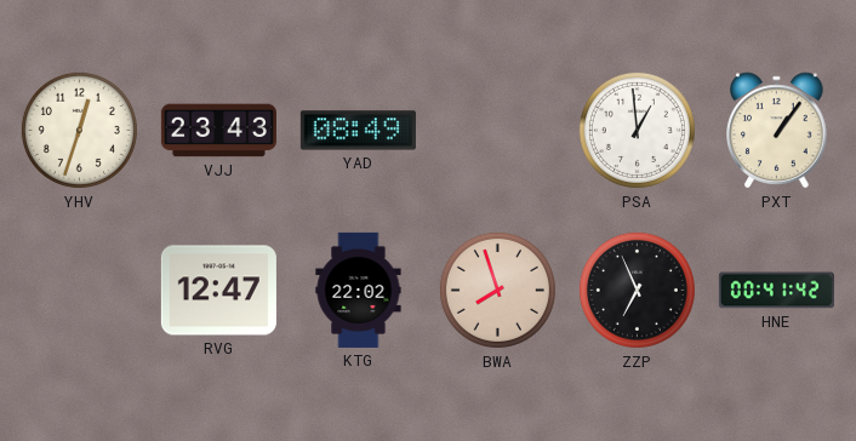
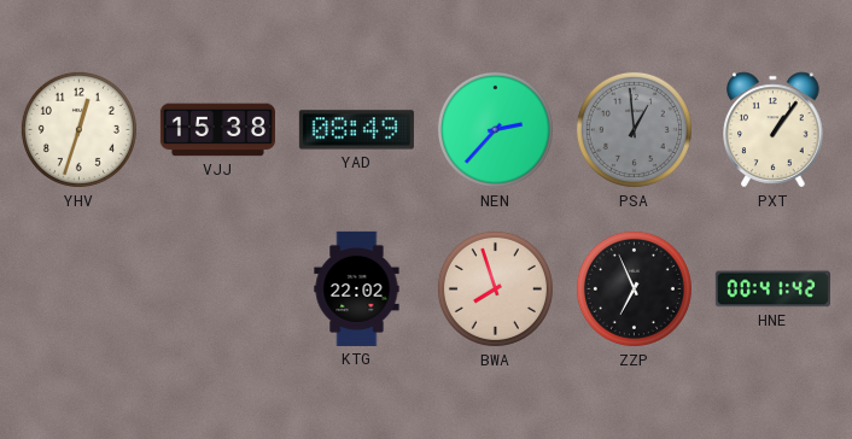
VJJ: 23:43 -> 15:38
NEN: none -> 2:37
PSA dial: white -> grey
RVG: 12:47 -> none
